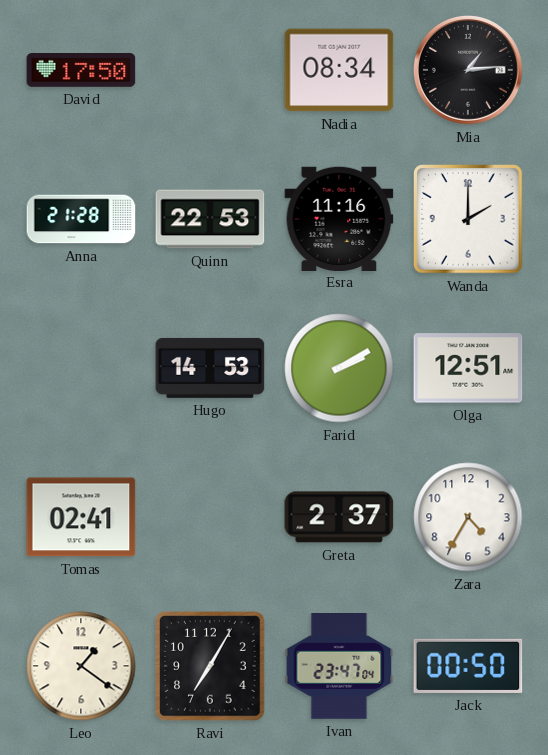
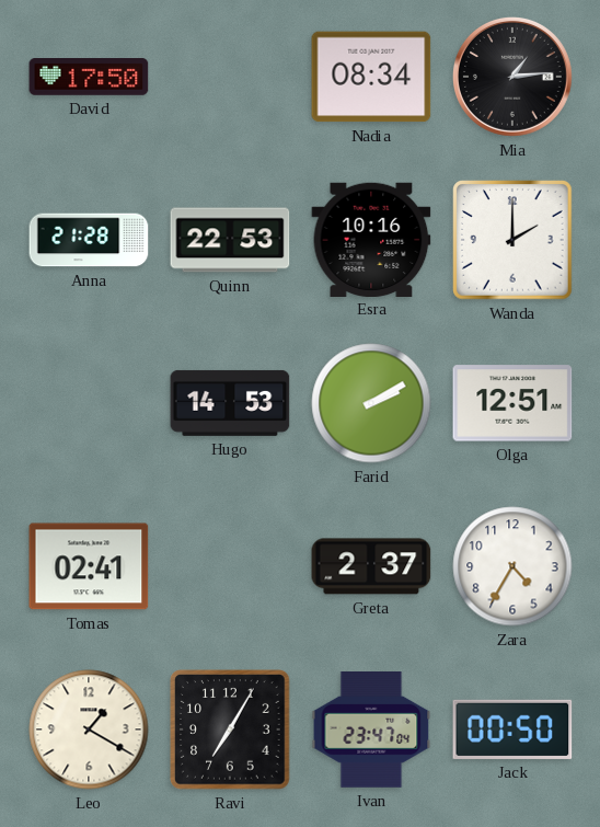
Esra: 11:16 -> 10:16
Leo: 1:21 -> 1:20
